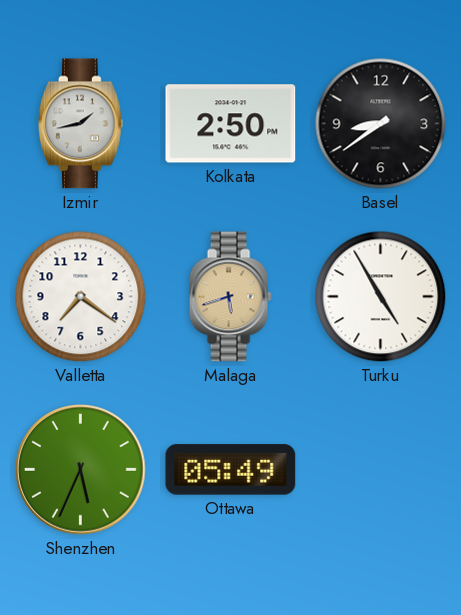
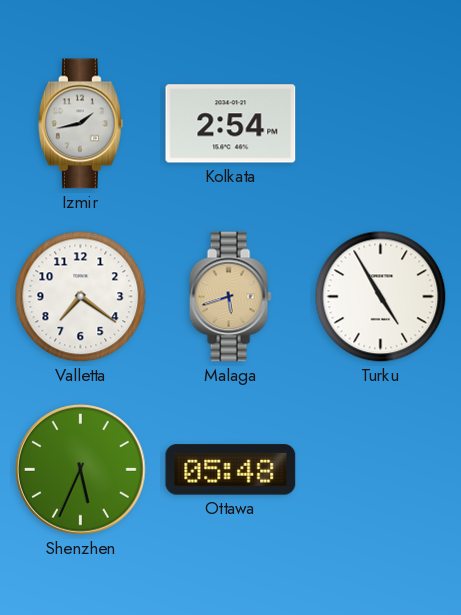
Kolkata: 2:50 -> 2:54
Basel: 8:39 -> none
Ottawa: 05:49 -> 05:48
